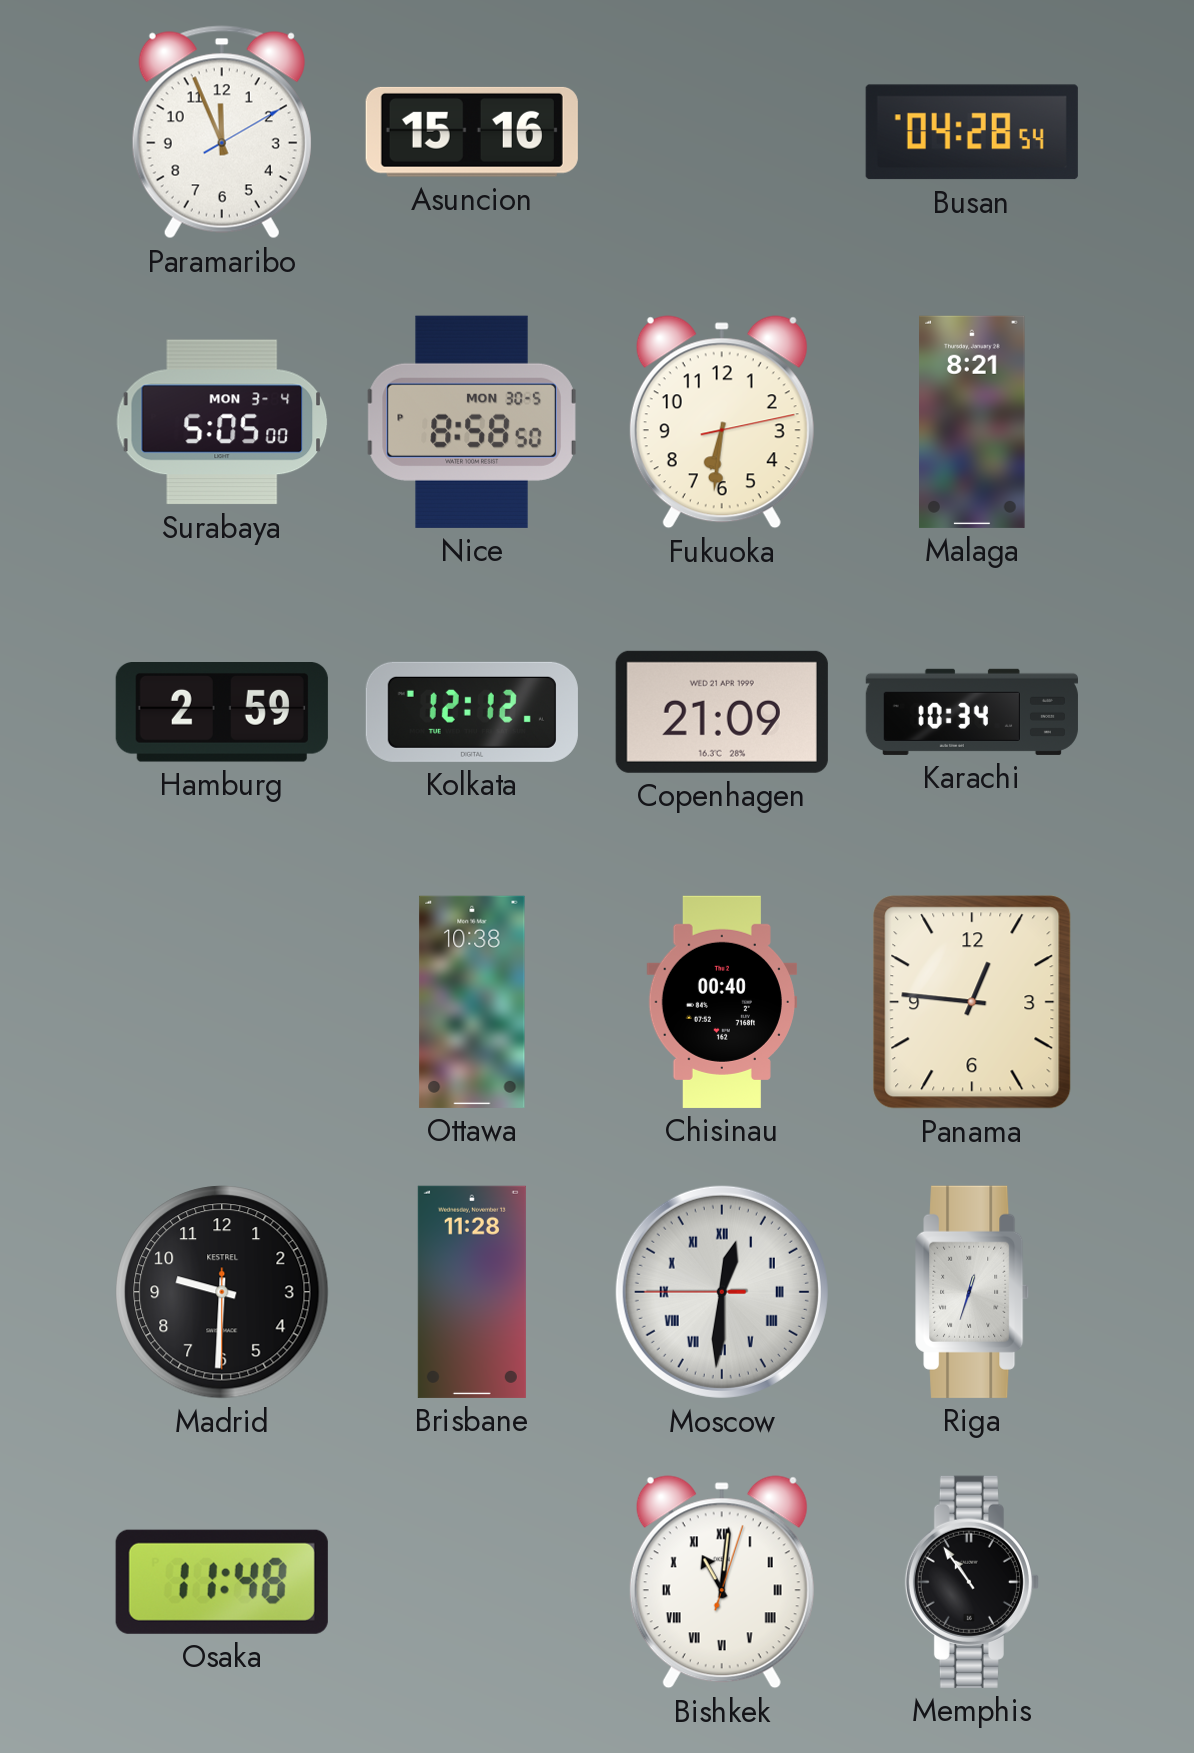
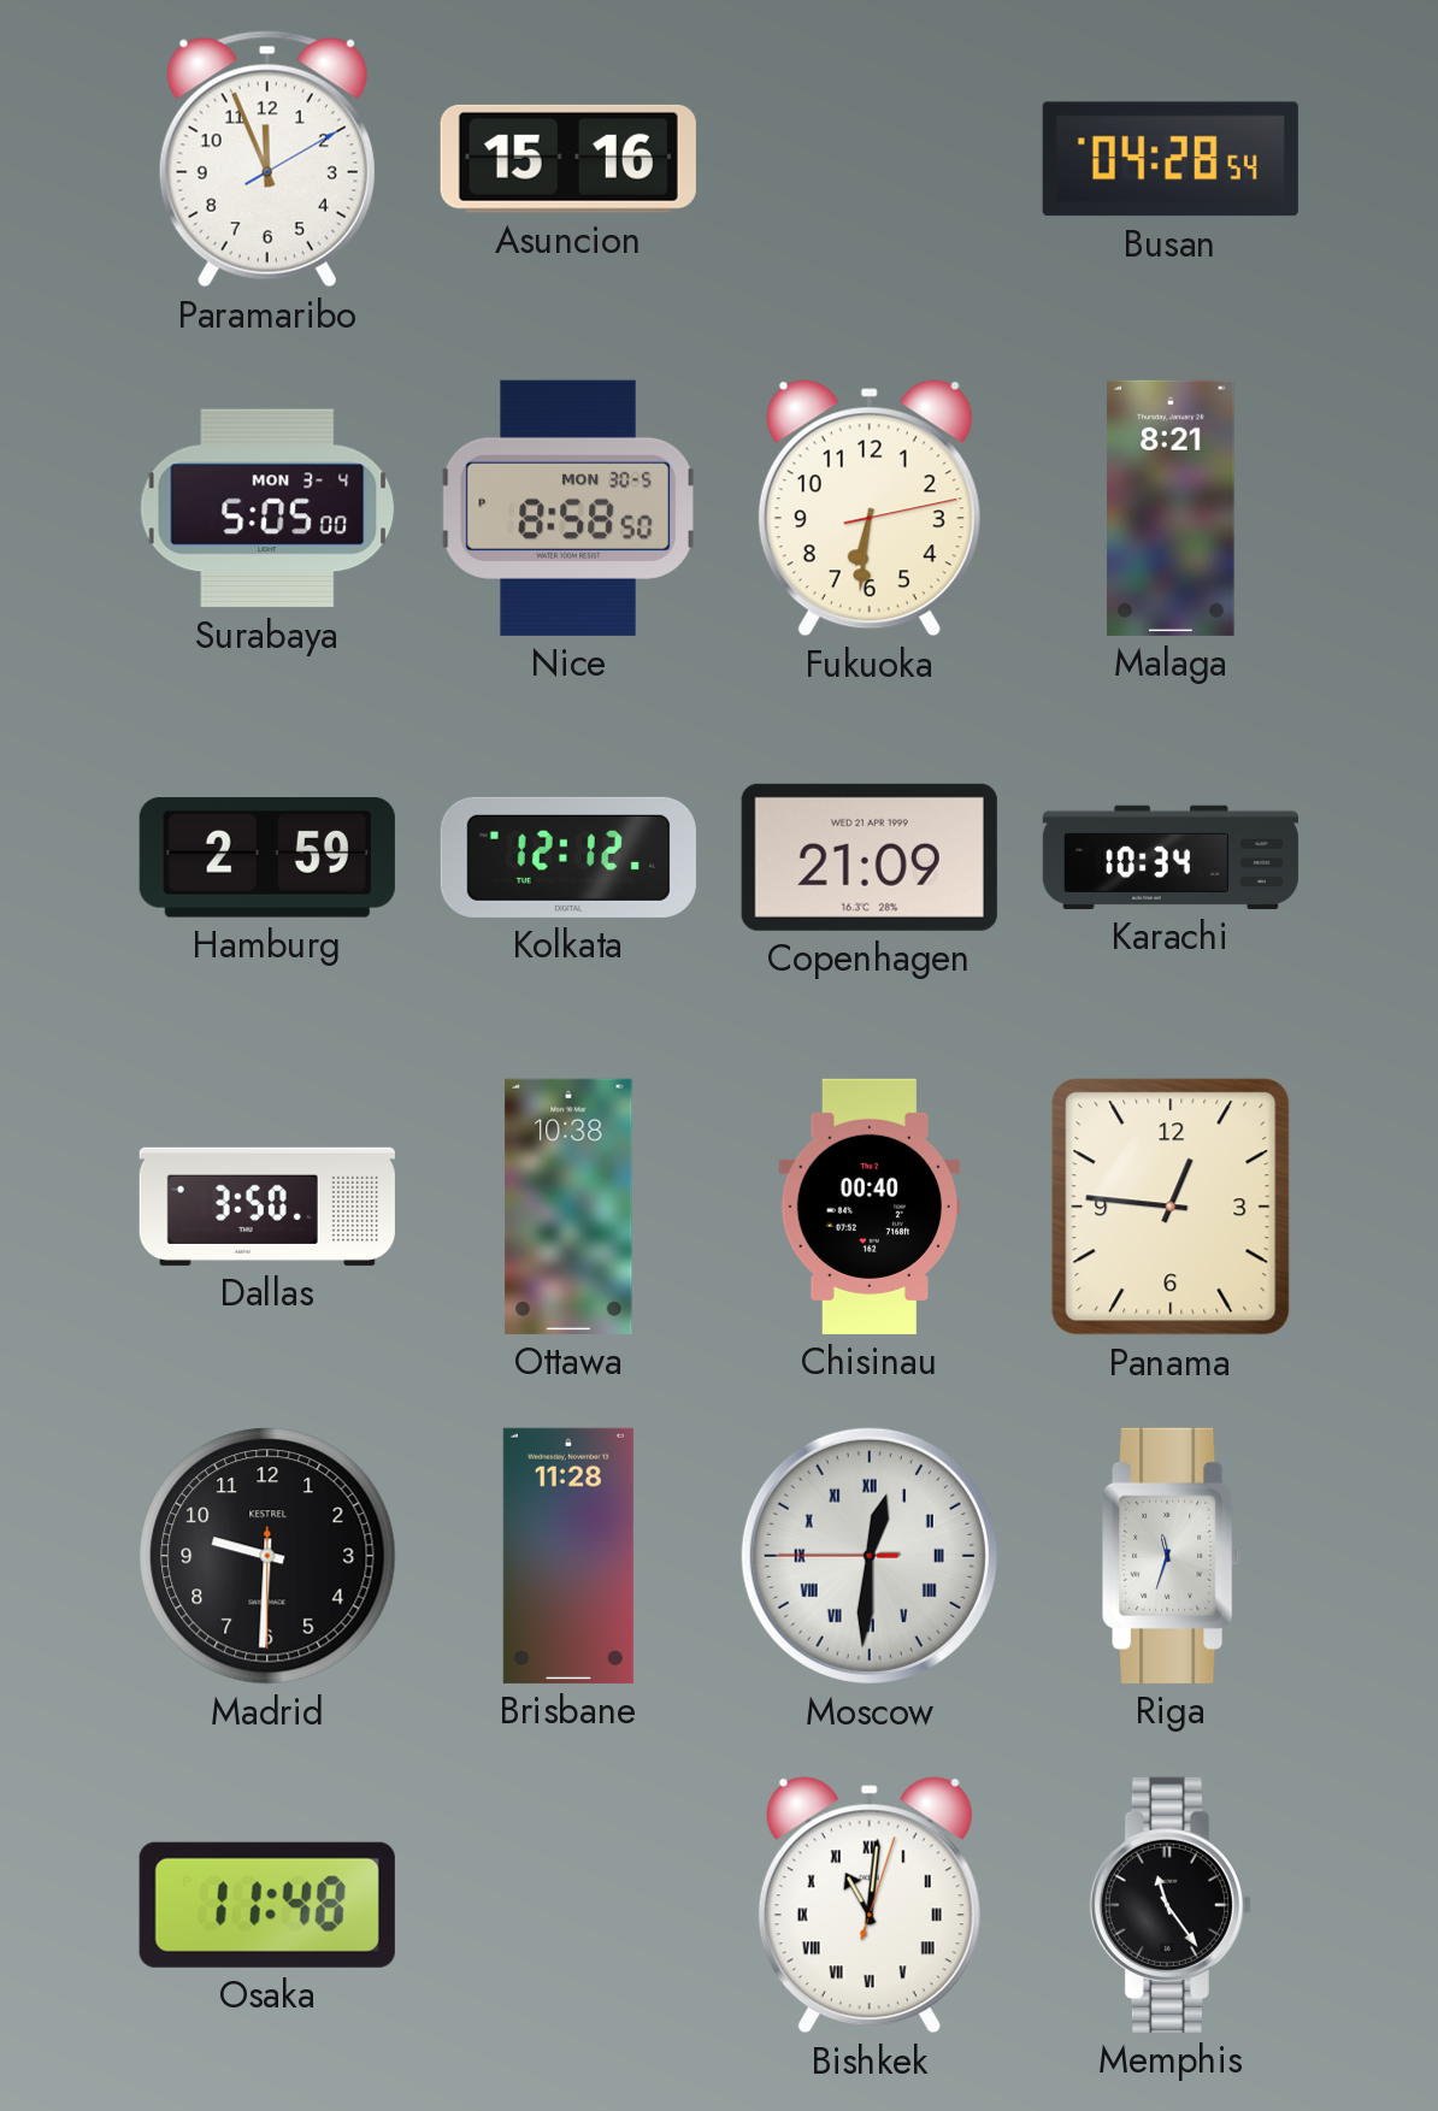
Dallas: none -> 3:50
Riga: 12:33 -> 11:33
Memphis: 10:54 -> 11:24
